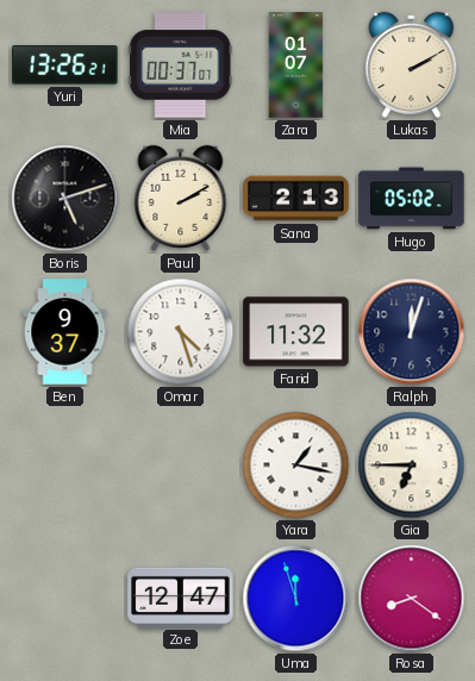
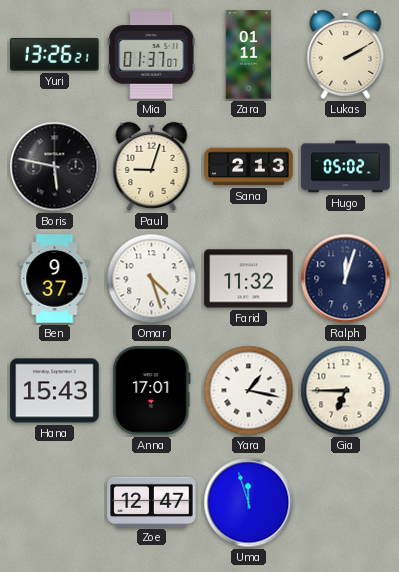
Mia: 00:37 -> 01:37
Zara: 01:07 -> 01:11
Boris: 5:12 -> 5:47
Paul: 2:10 -> 9:03
Hana: none -> 15:43
Anna: none -> 17:01
Rosa: 8:21 -> none
